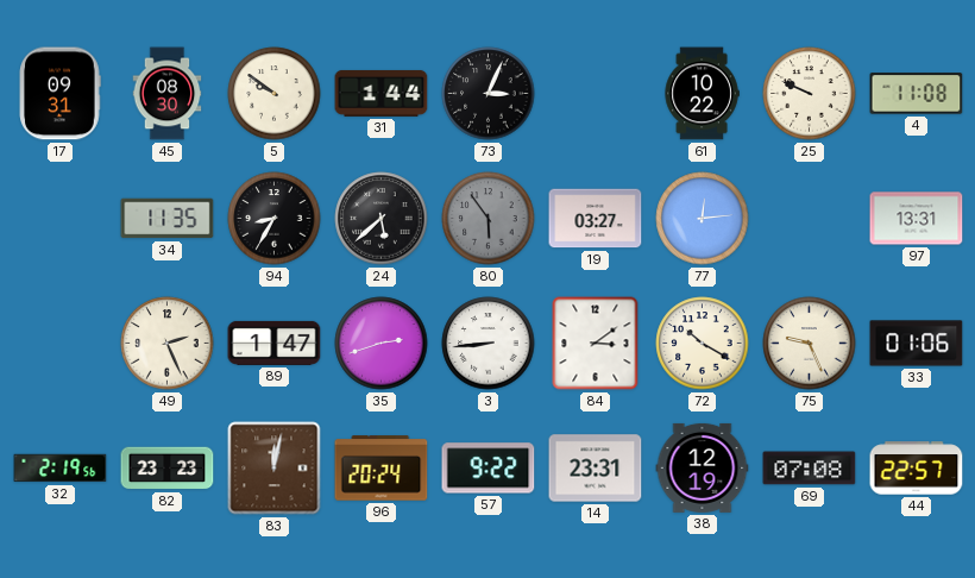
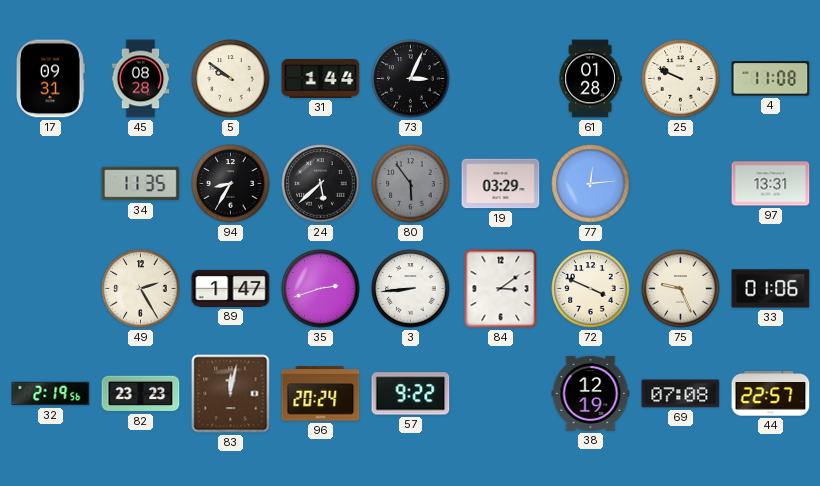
45: 08:30 -> 08:28
61: 10:22 -> 01:28
19: 03:27 -> 03:29
49: 2:26 -> 2:25
72: 10:20 -> 3:49
14: 23:31 -> none
